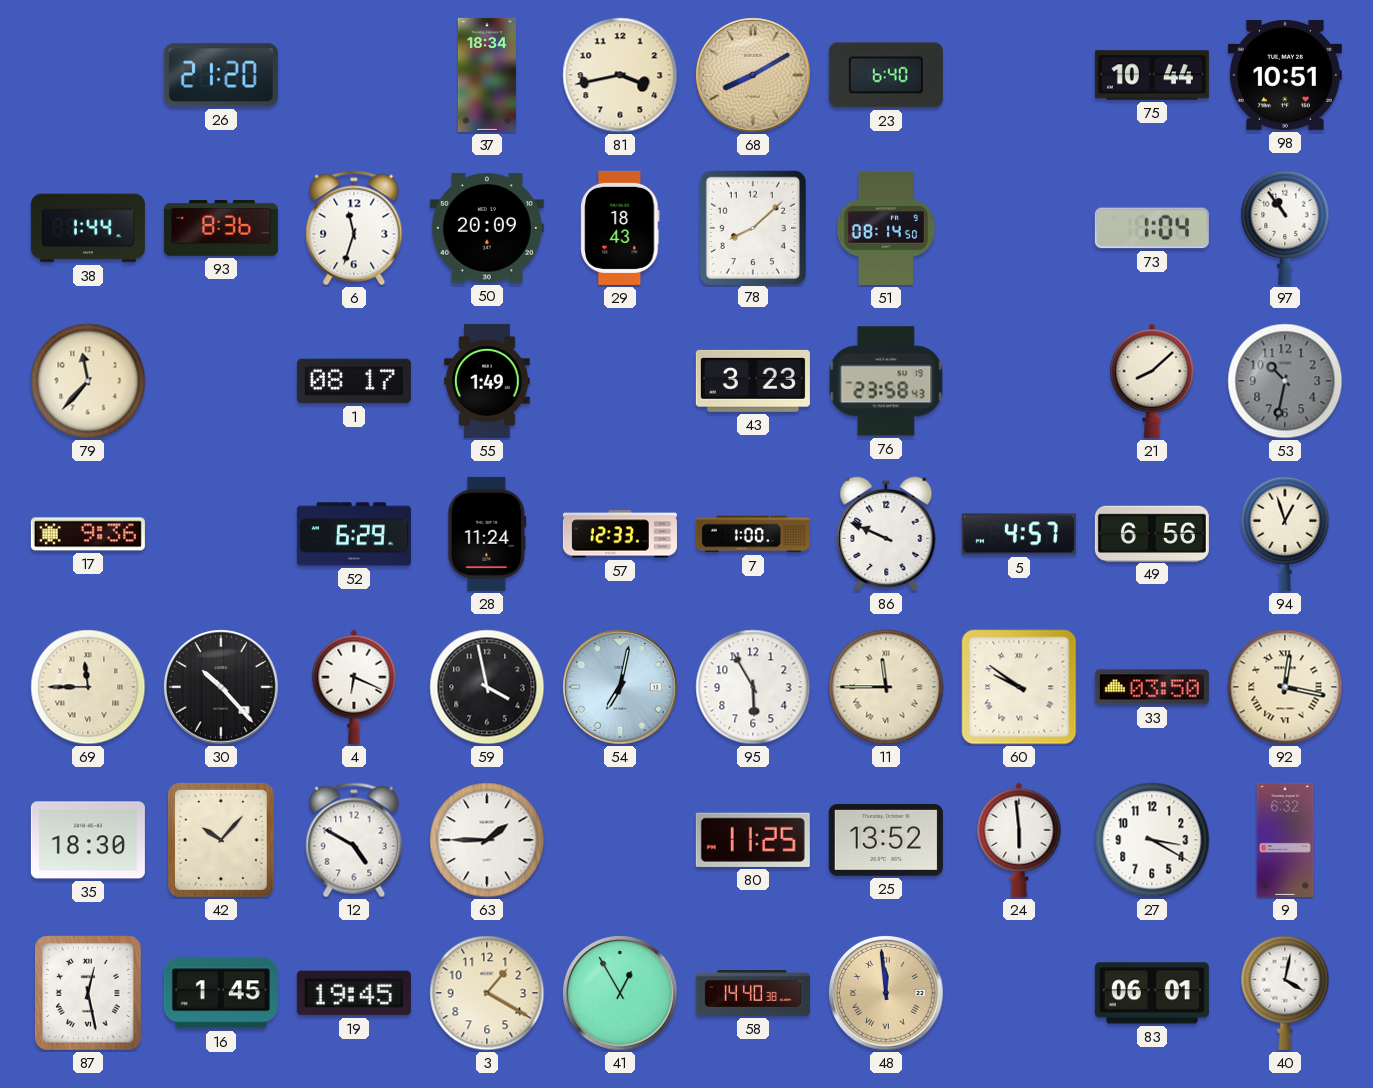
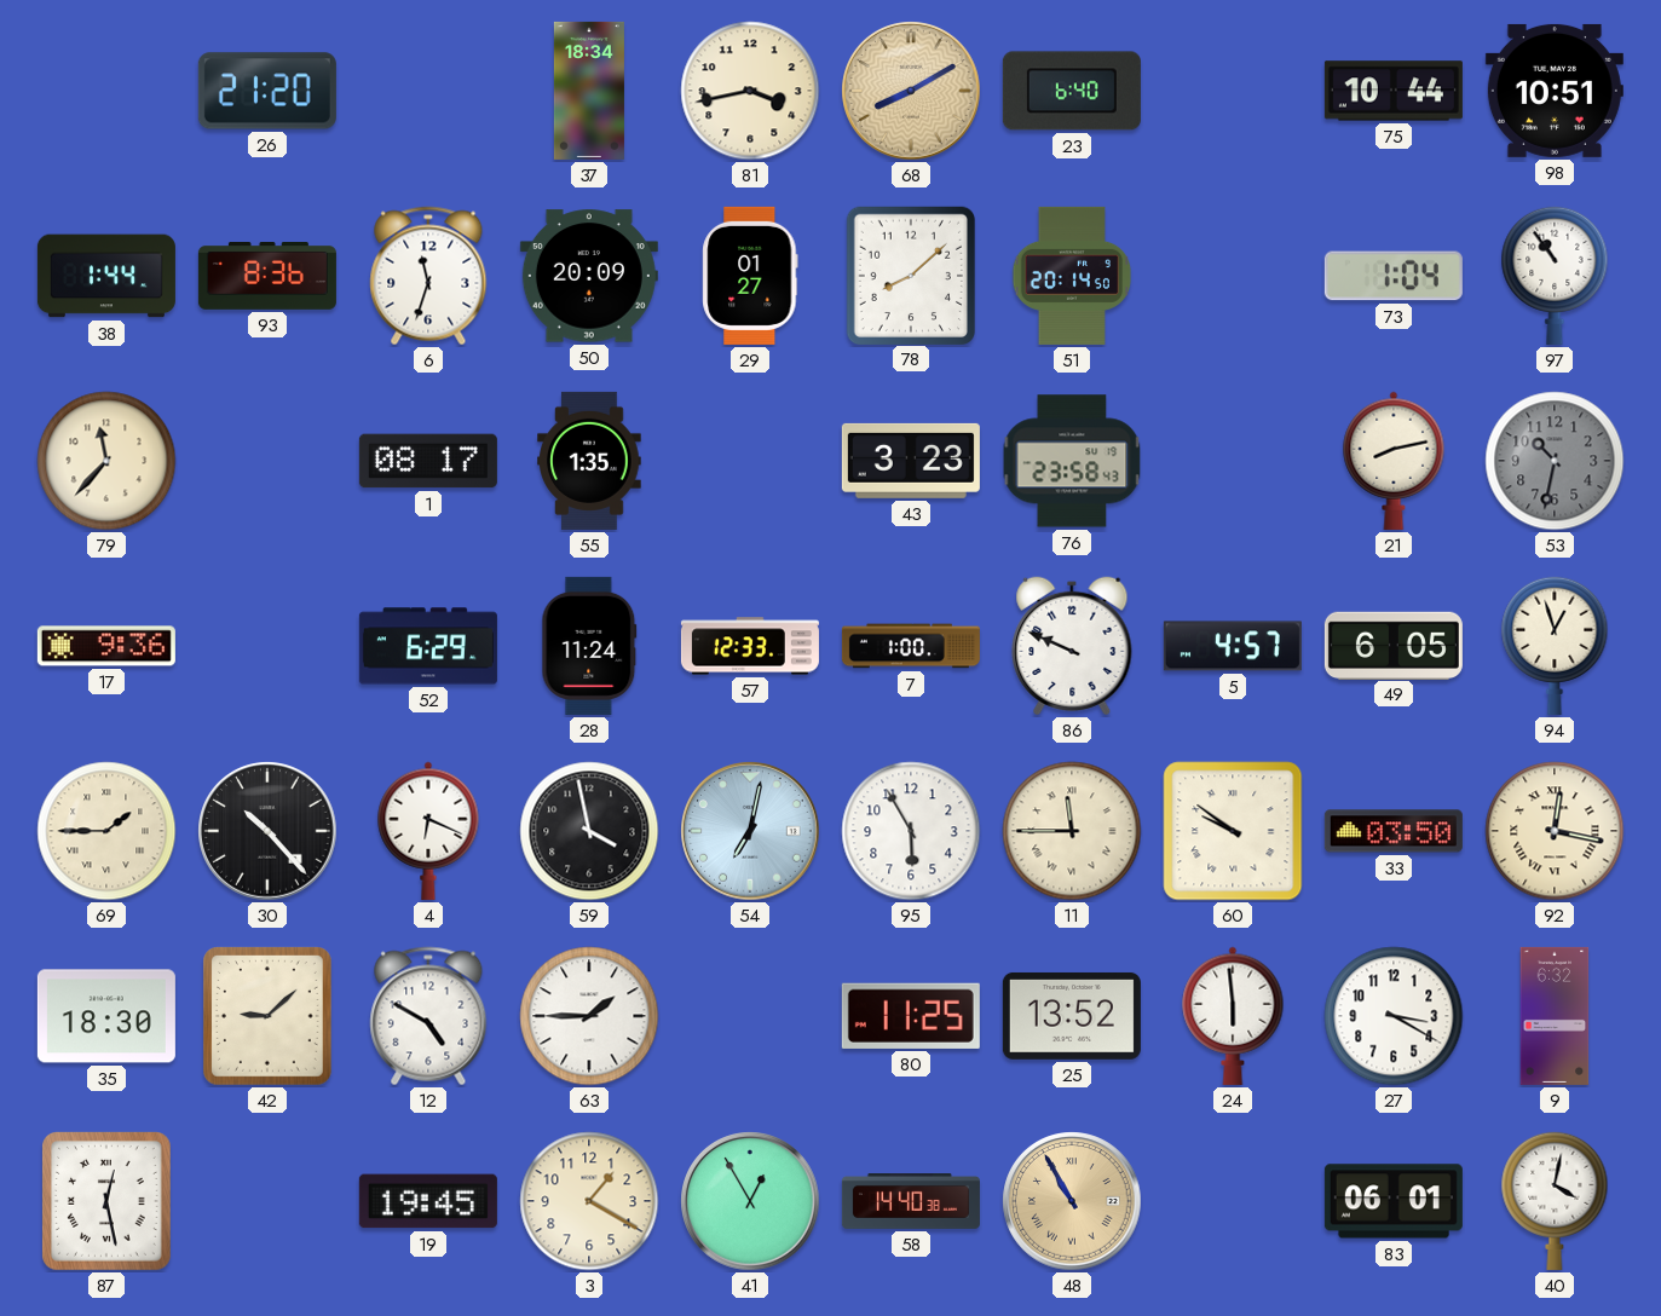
29: 18:43 -> 01:27
51: 08:14 -> 20:14
55: 1:49 -> 1:35
21: 8:08 -> 8:13
49: 6:56 -> 6:05
69: 11:45 -> 1:45
42: 10:07 -> 9:08
16: 1:45 -> none
48: 11:59 -> 10:55
